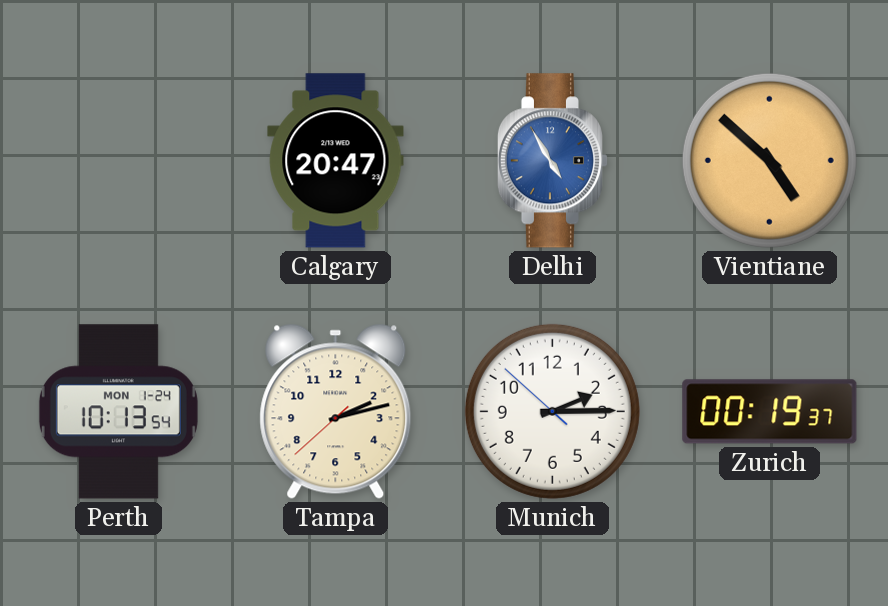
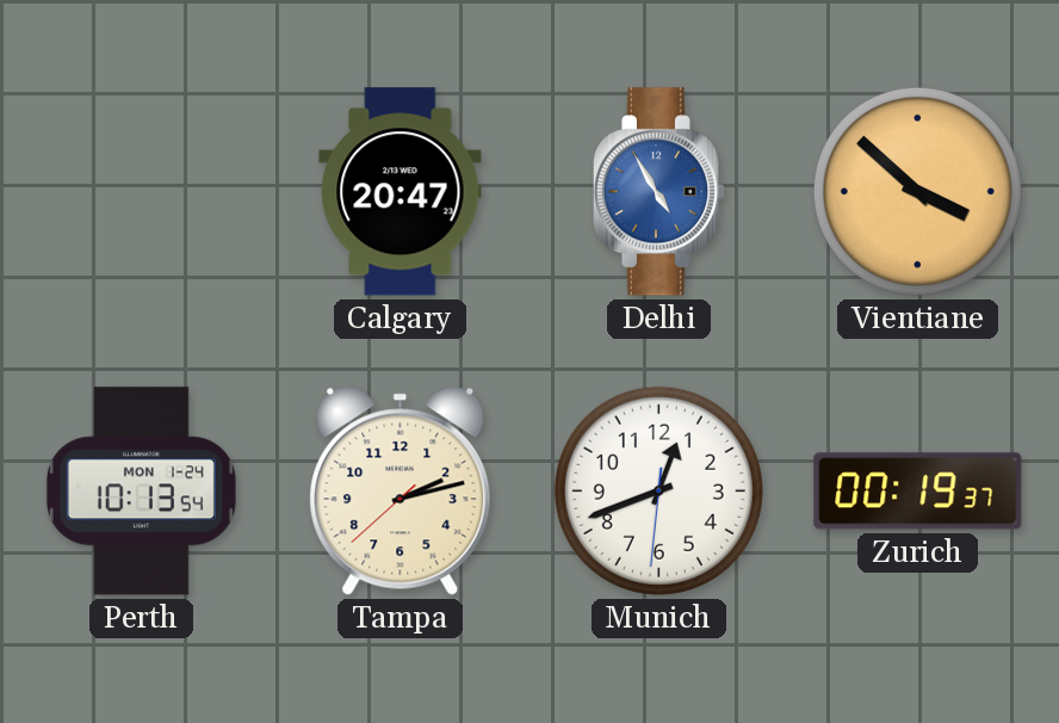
Vientiane: 4:52 -> 3:52
Munich: 2:14 -> 12:41
